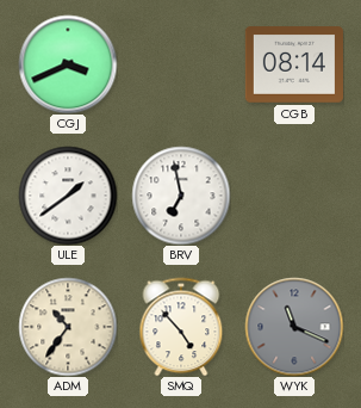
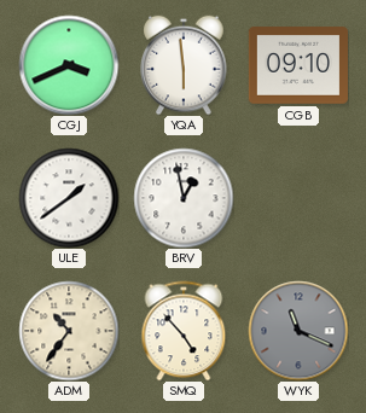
YQA: none -> 5:59
CGB: 08:14 -> 09:10
BRV: 6:58 -> 12:58
